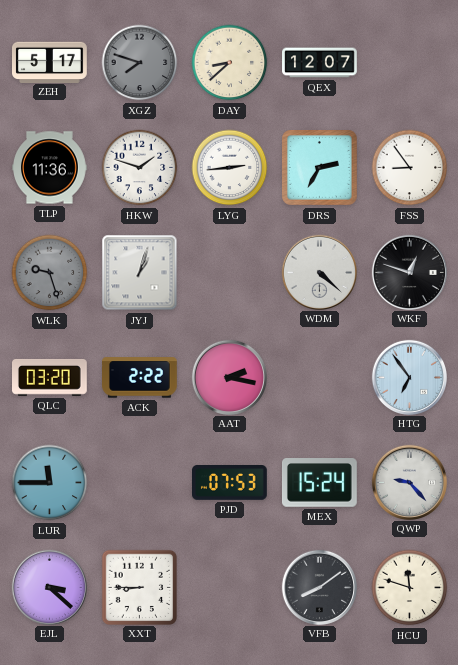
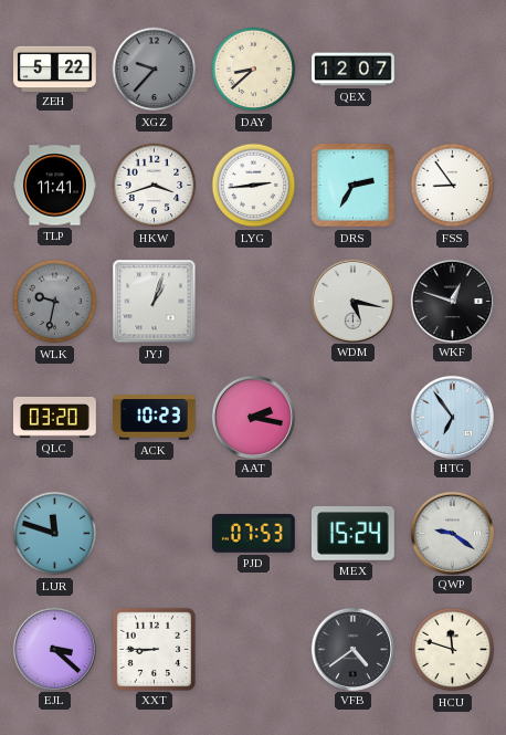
ZEH: 5:17 -> 5:22
XGZ: 7:48 -> 9:37
TLP: 11:36 -> 11:41
HKW: 1:48 -> 3:42
WLK: 9:27 -> 9:32
WDM: 4:22 -> 5:17
ACK: 2:22 -> 10:23
LUR: 11:45 -> 11:48
QWP: 9:23 -> 9:21
VFB: 8:09 -> 4:39
